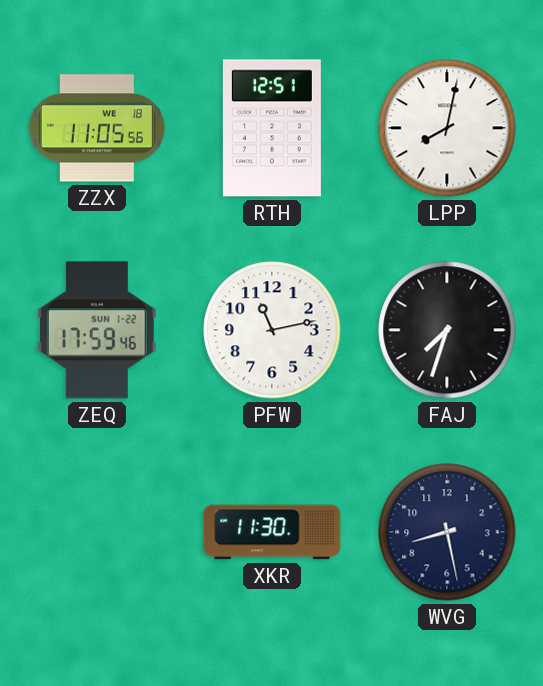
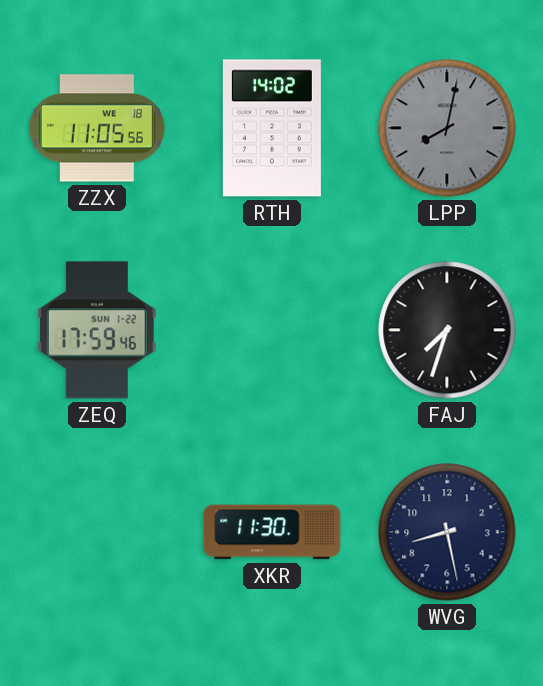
RTH: 12:51 -> 14:02
LPP dial: white -> grey
PFW: 11:13 -> none
